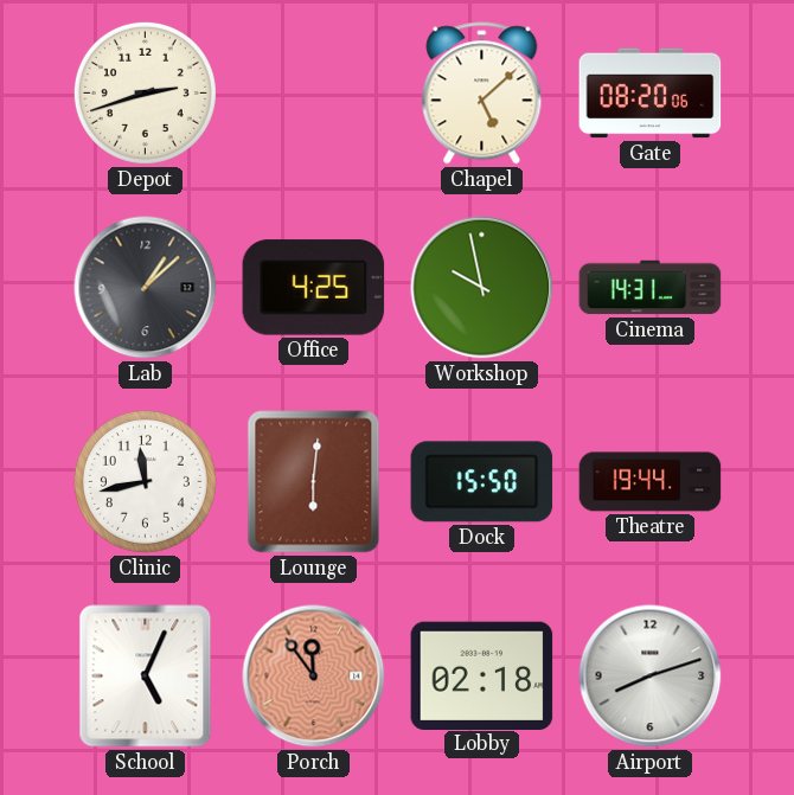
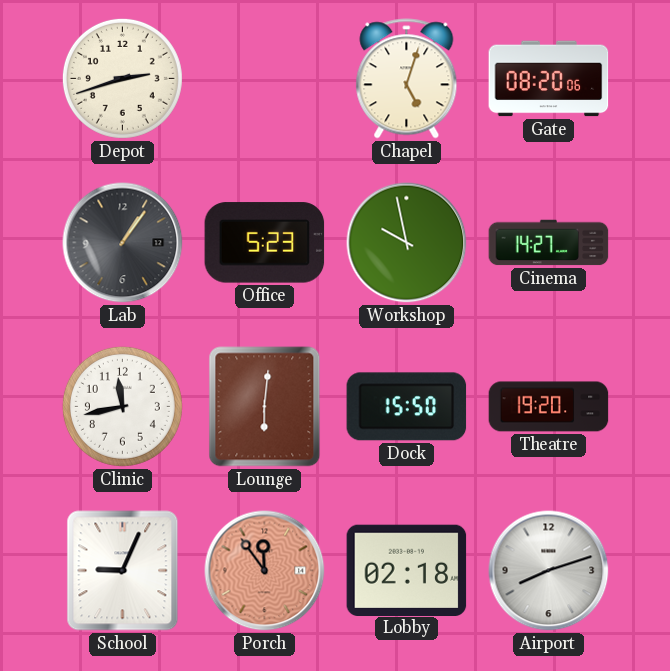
Chapel: 5:08 -> 5:03
Lab: 1:08 -> 1:06
Office: 4:25 -> 5:23
Cinema: 14:31 -> 14:27
Theatre: 19:44 -> 19:20
School: 5:04 -> 9:04
